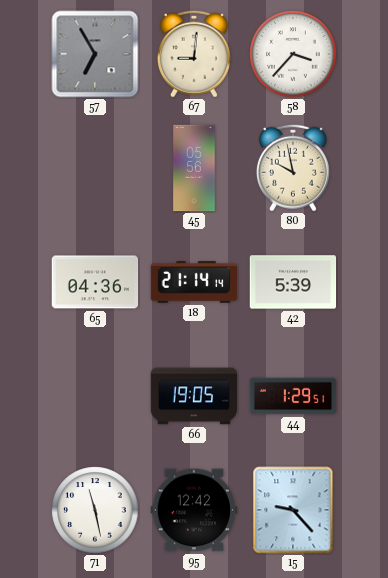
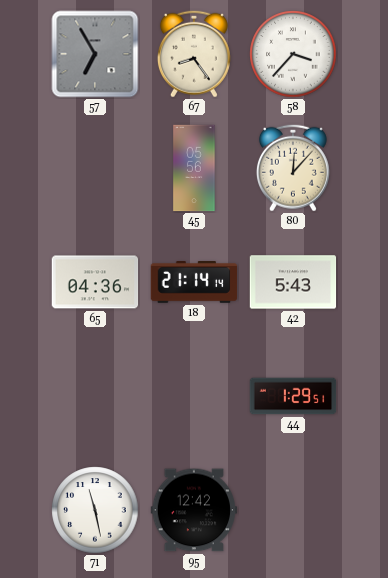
67: 9:01 -> 8:24
80: 9:58 -> 12:07
42: 5:39 -> 5:43
66: 19:05 -> none
15: 9:23 -> none
